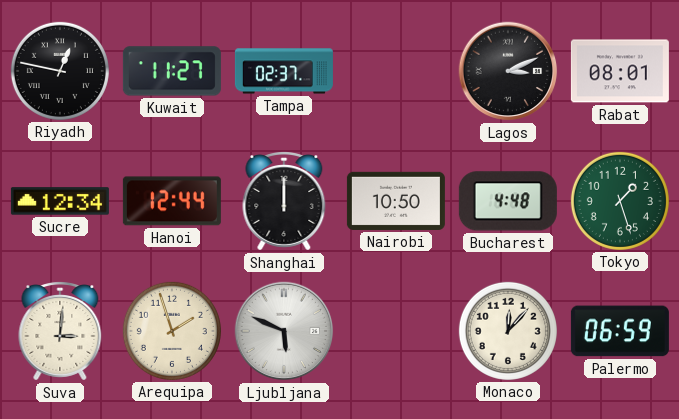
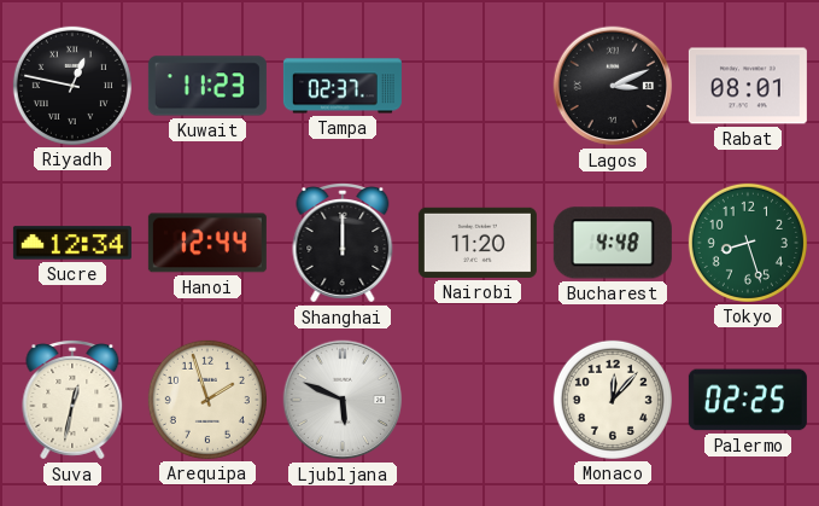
Kuwait: 11:27 -> 11:23
Nairobi: 10:50 -> 11:20
Tokyo: 1:27 -> 8:27
Suva: 3:01 -> 12:32
Palermo: 06:59 -> 02:25
